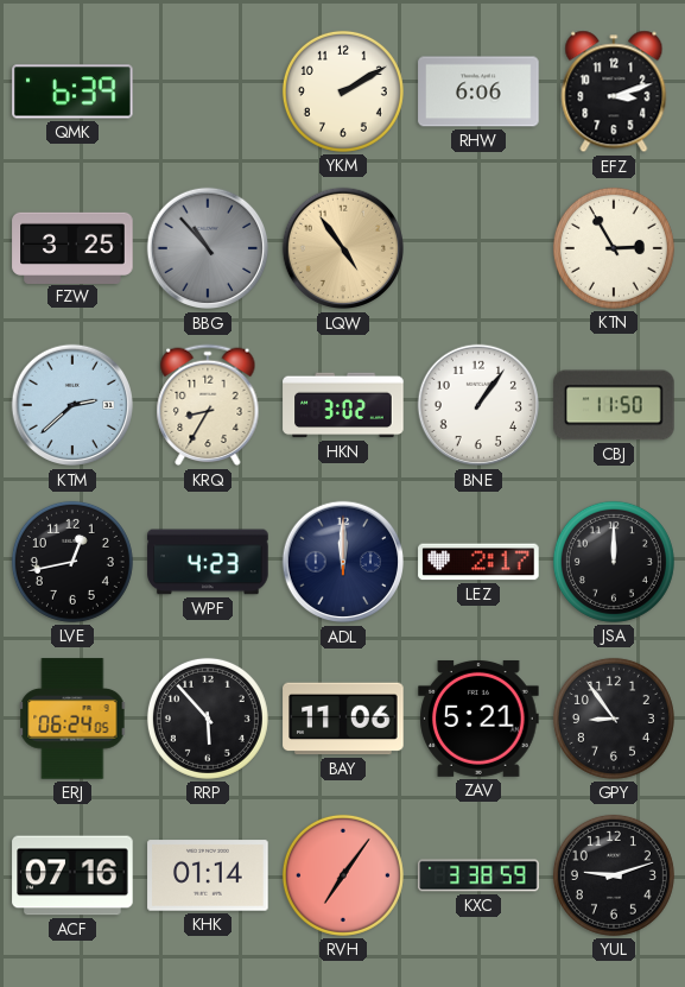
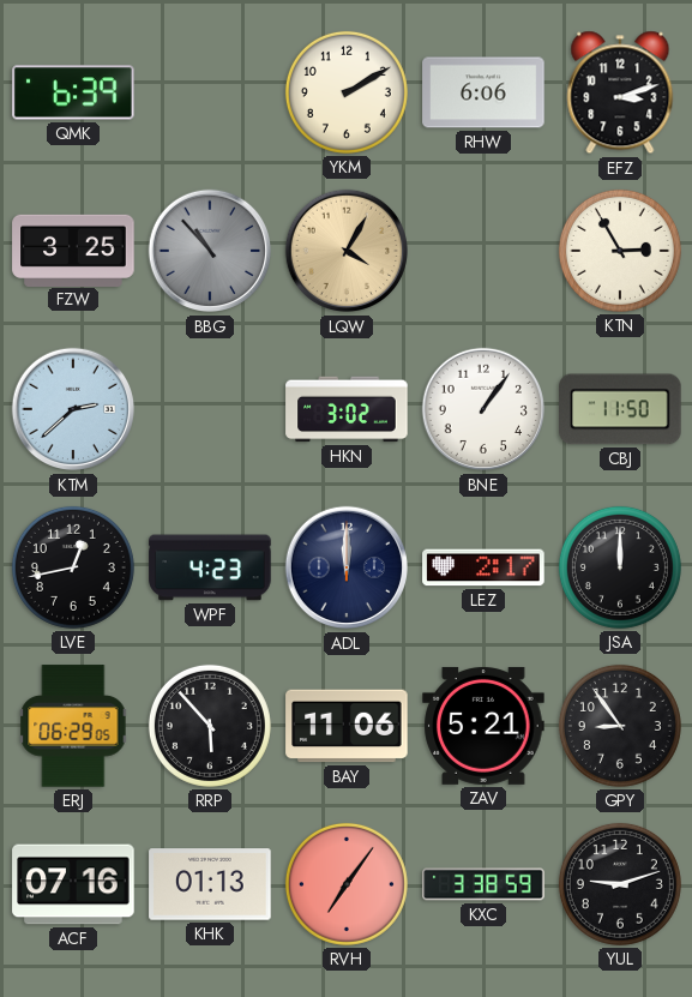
LQW: 4:54 -> 4:05
KRQ: 8:35 -> none
ERJ: 06:24 -> 06:29
KHK: 01:14 -> 01:13
